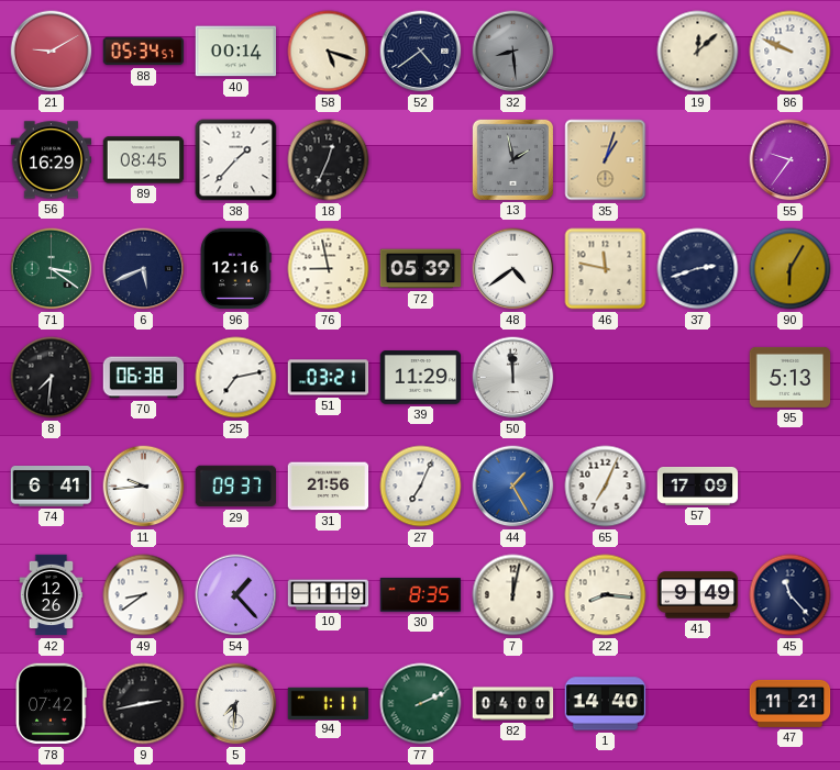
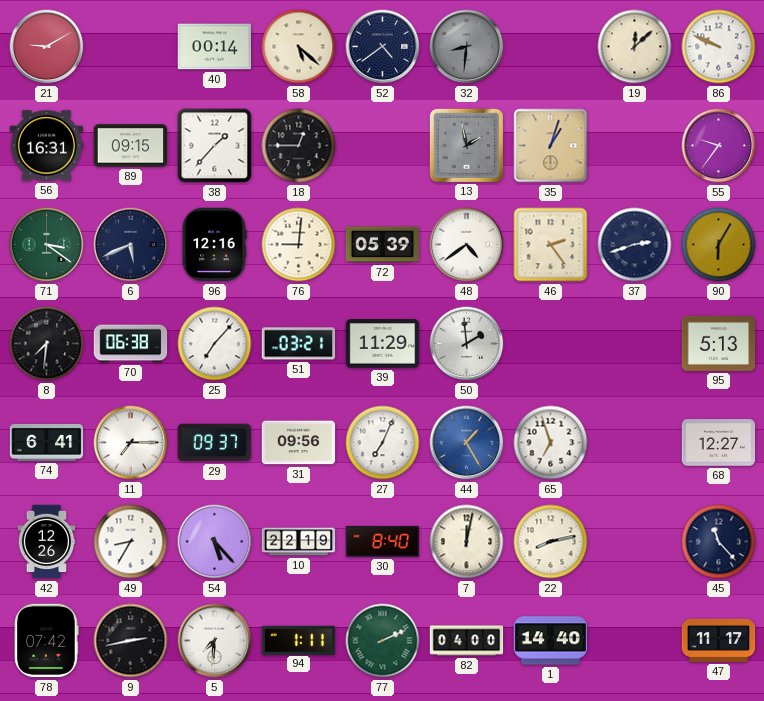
88: 05:34 -> none
58: 5:18 -> 5:22
32: 8:29 -> 8:31
56: 16:29 -> 16:31
89: 08:45 -> 09:15
18: 12:34 -> 12:45
76: 8:58 -> 9:01
46: 11:47 -> 2:24
25: 7:13 -> 7:07
50: 11:59 -> 1:59
11: 9:44 -> 7:15
31: 21:56 -> 09:56
65: 7:04 -> 6:57
57: 17:09 -> none
68: none -> 12:27
49: 8:39 -> 8:35
54: 1:23 -> 5:23
10: 1:19 -> 22:19
30: 8:35 -> 8:40
22: 8:16 -> 8:13
41: 9:49 -> none
47: 11:21 -> 11:17
